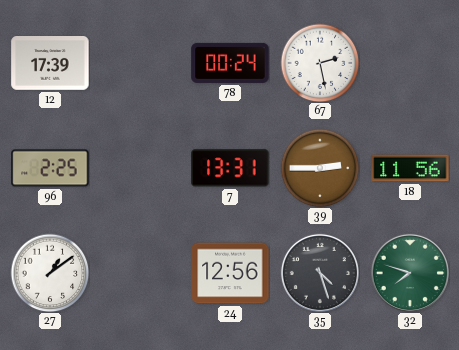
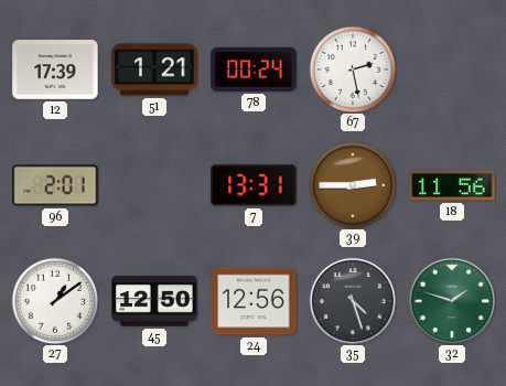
51: none -> 1:21
96: 2:25 -> 2:01
45: none -> 12:50
32: 7:48 -> 1:48
